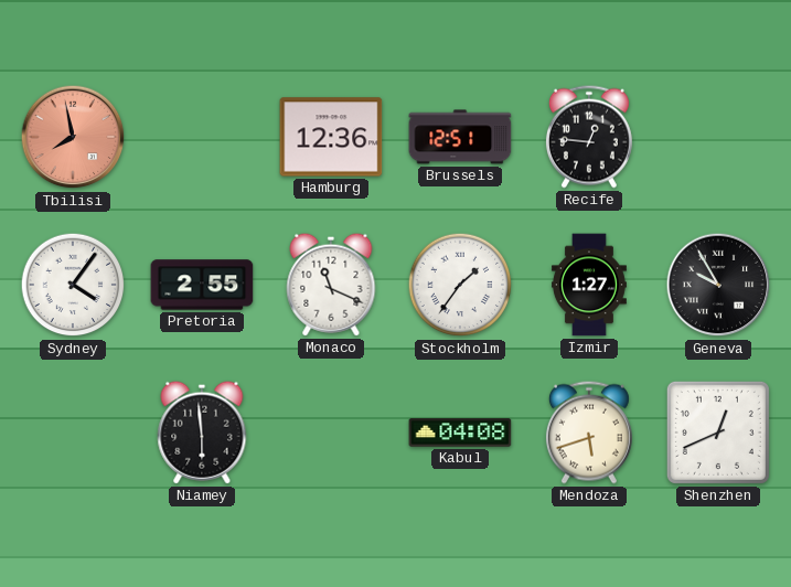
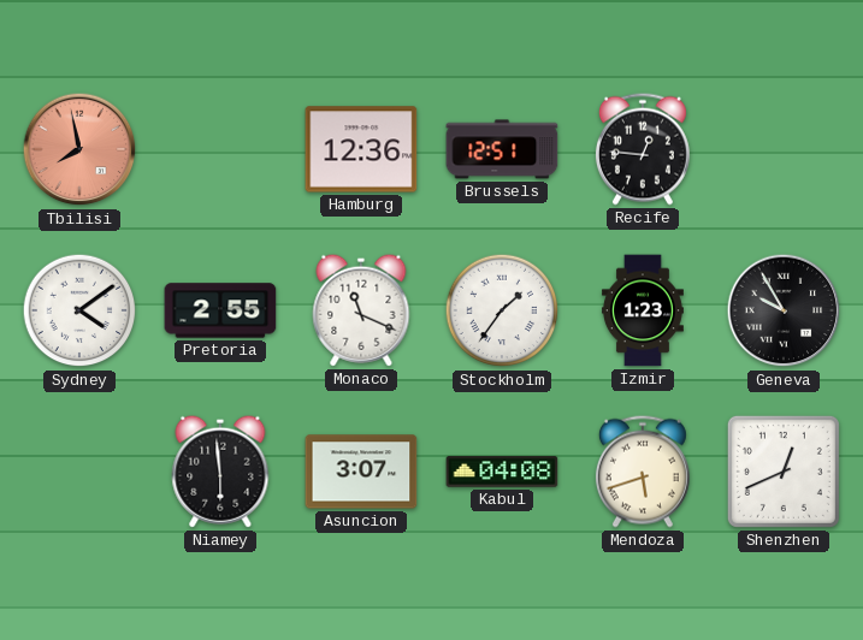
Sydney: 4:06 -> 4:09
Izmir: 1:27 -> 1:23
Asuncion: none -> 3:07
